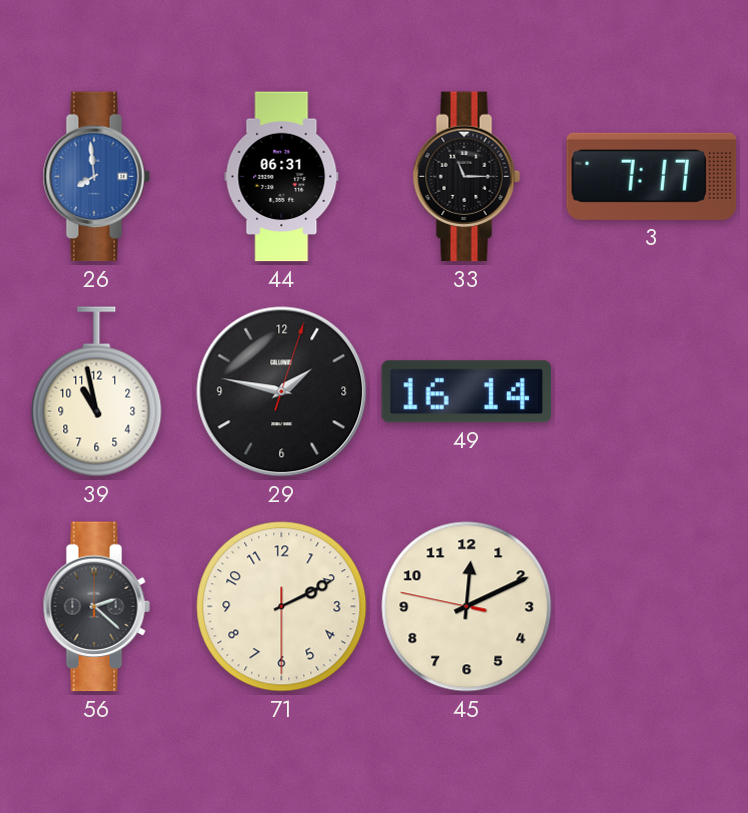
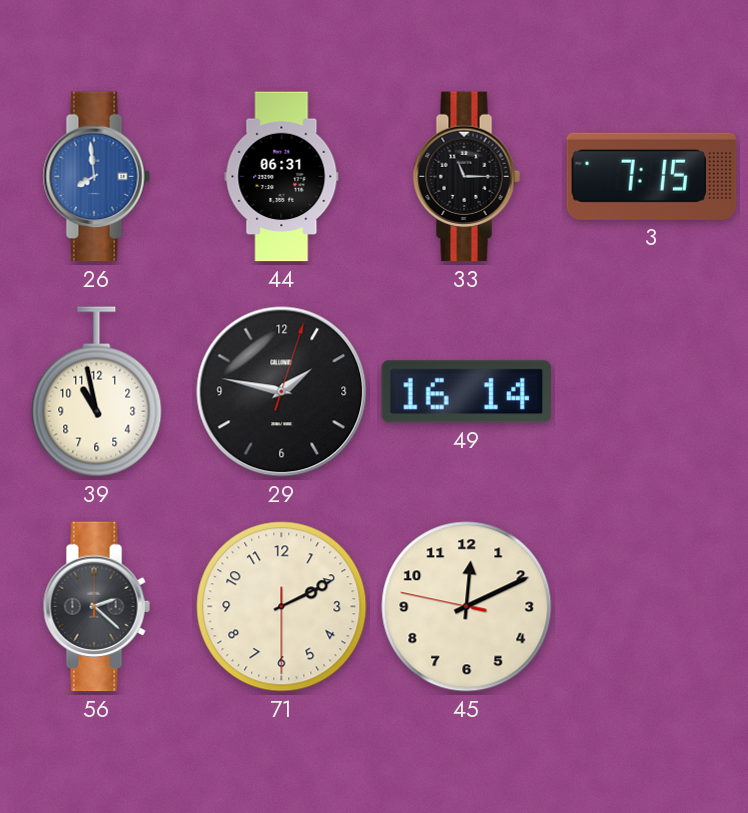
3: 7:17 -> 7:15
